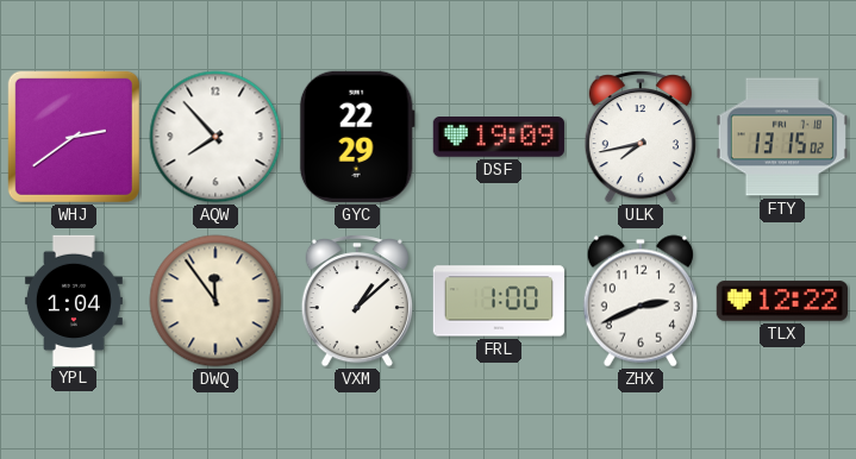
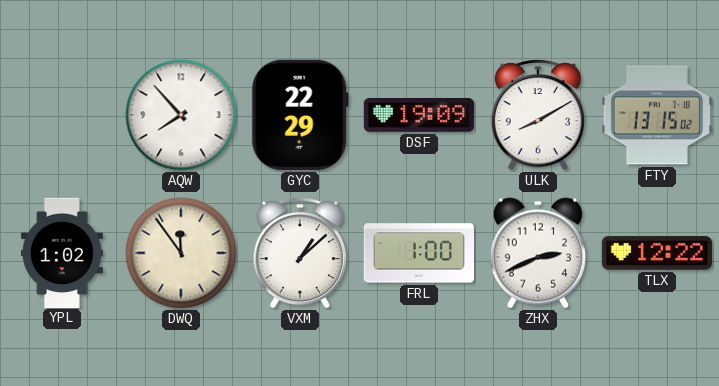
WHJ: 2:39 -> none
ULK: 7:43 -> 8:10
YPL: 1:04 -> 1:02
